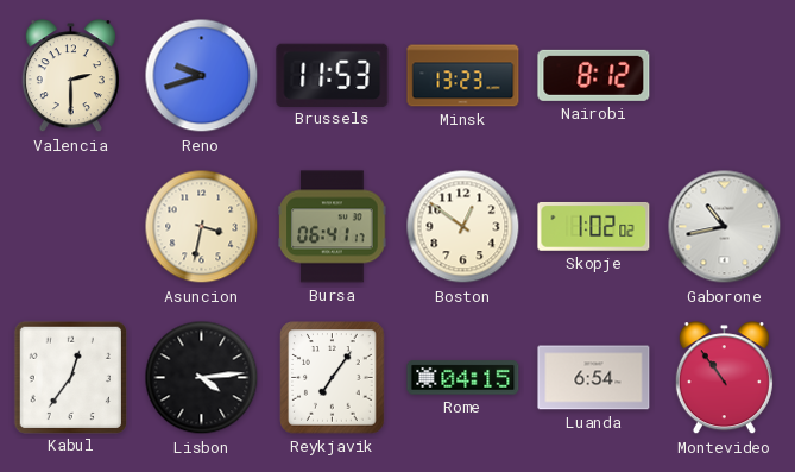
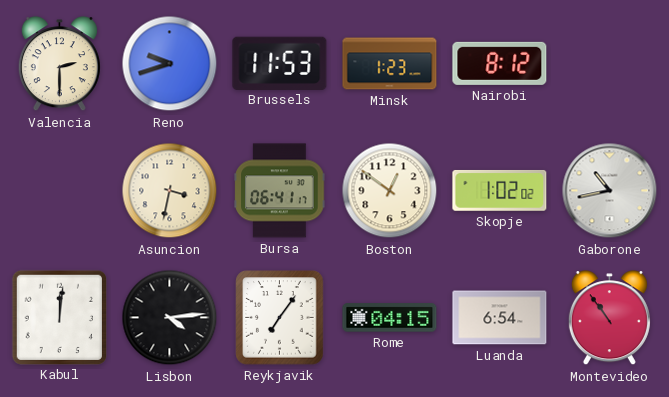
Minsk: 13:23 -> 1:23
Kabul: 12:36 -> 12:01
